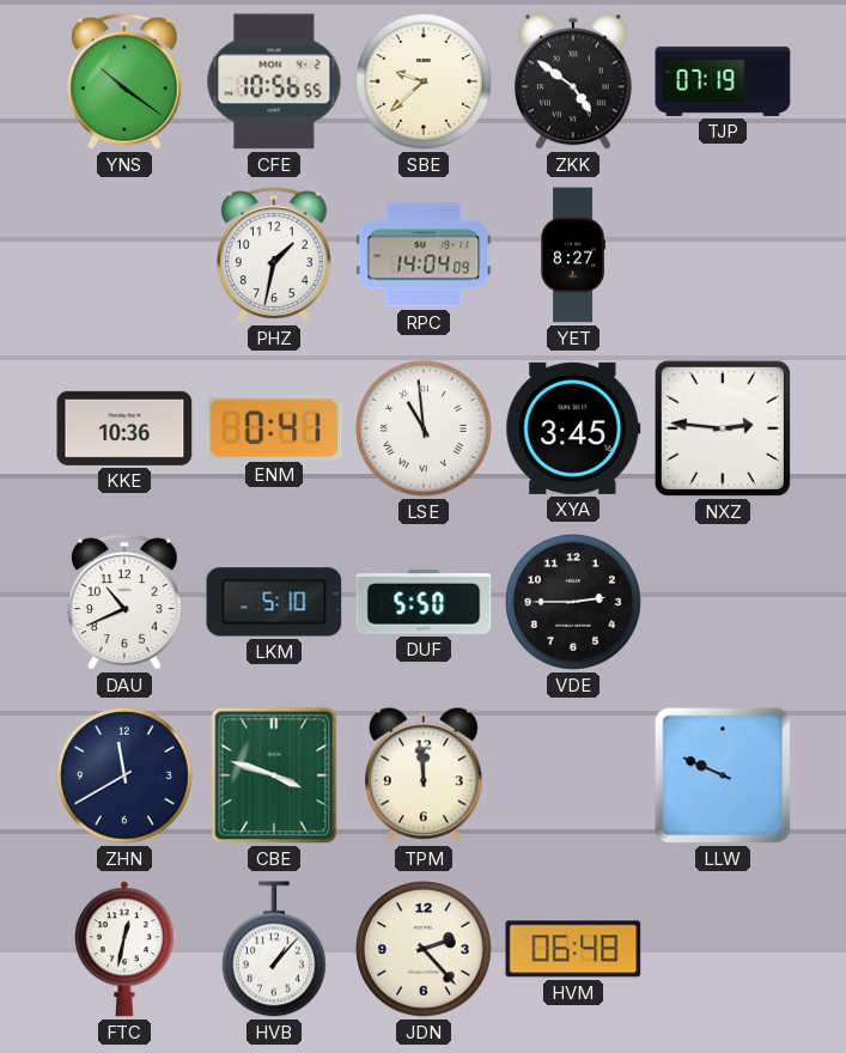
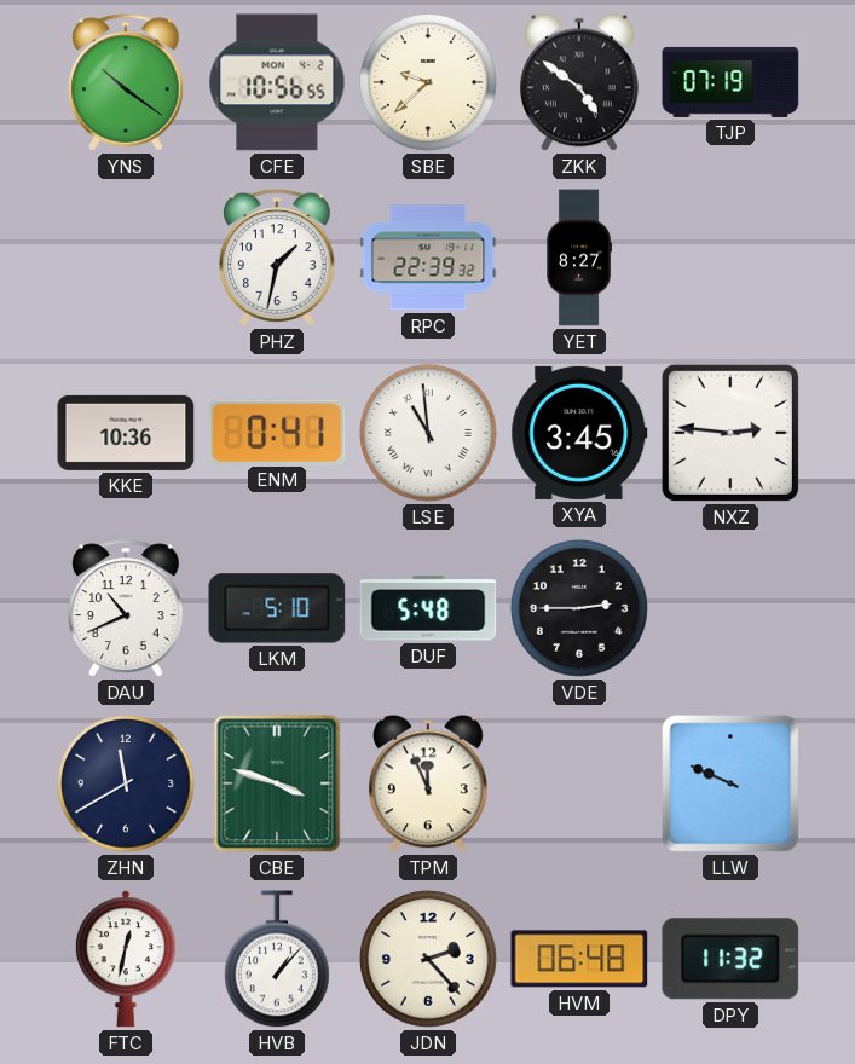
RPC: 14:04 -> 22:39
DUF: 5:50 -> 5:48
TPM: 11:59 -> 11:56
DPY: none -> 11:32
